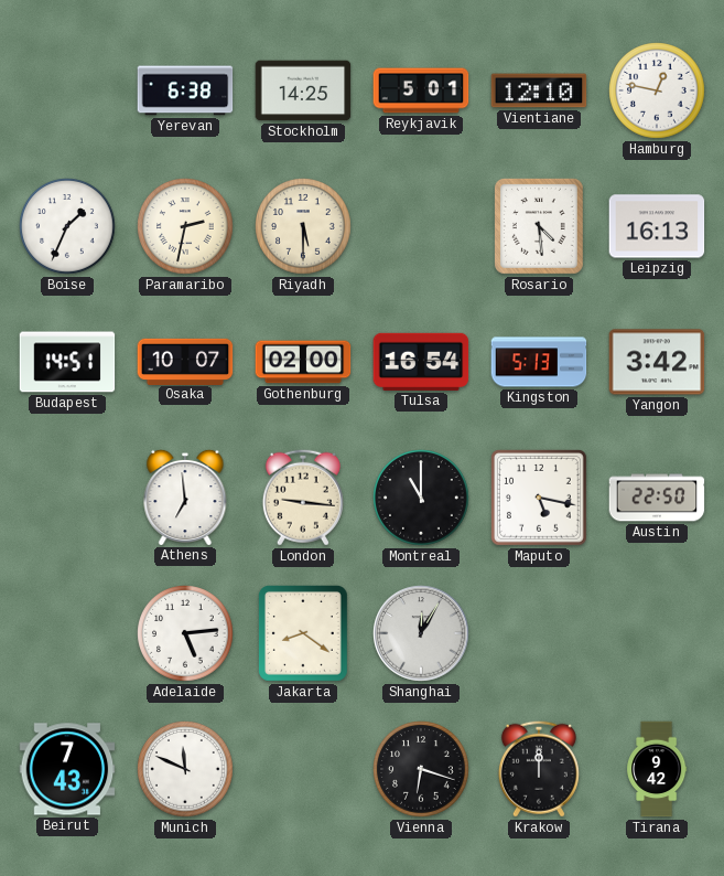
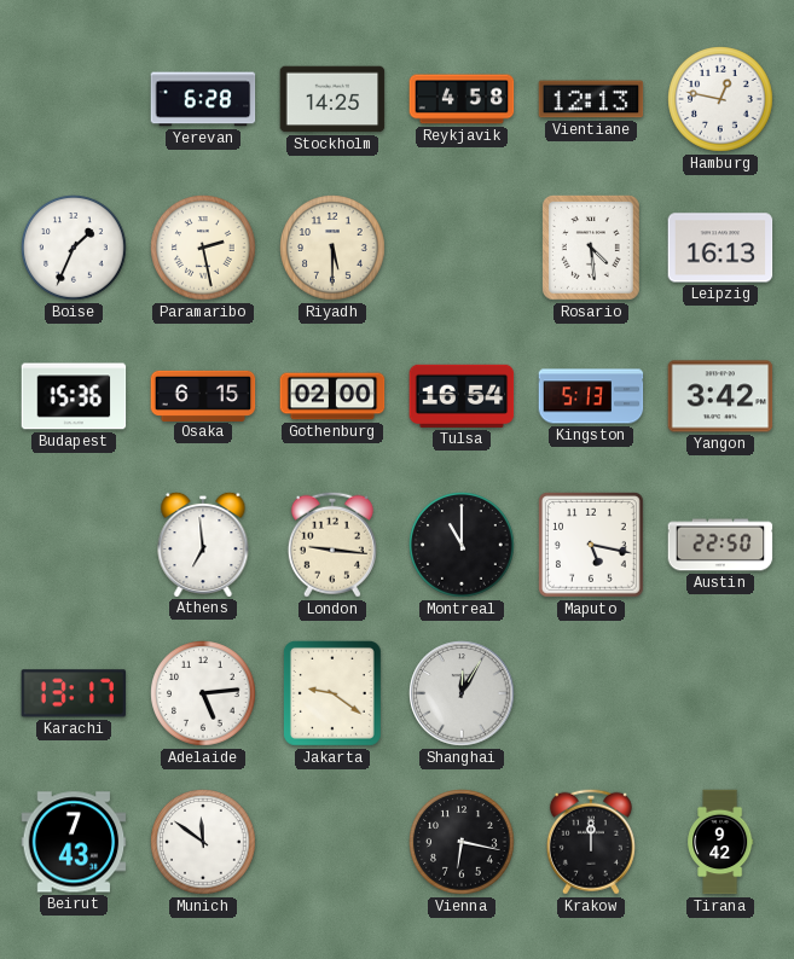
Yerevan: 6:38 -> 6:28
Reykjavik: 5:01 -> 4:58
Vientiane: 12:10 -> 12:13
Paramaribo: 2:32 -> 2:28
Budapest: 14:51 -> 15:36
Osaka: 10:07 -> 6:15
Karachi: none -> 13:17
Jakarta: 8:21 -> 9:21
Munich: 11:49 -> 11:51
Vienna: 6:18 -> 6:17
